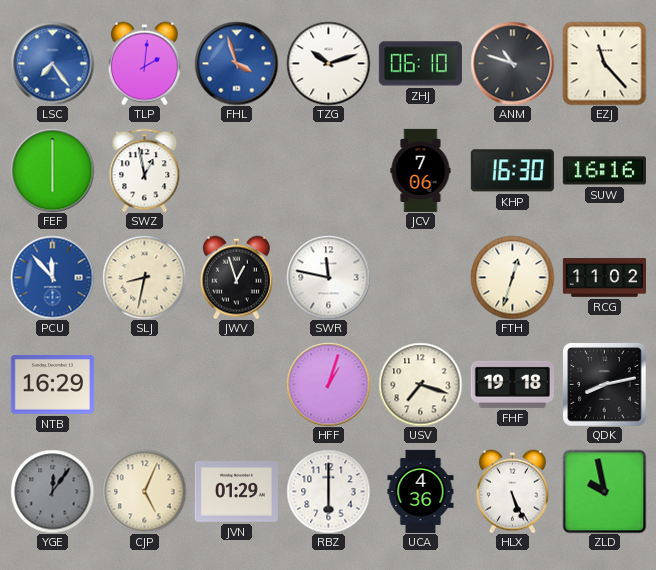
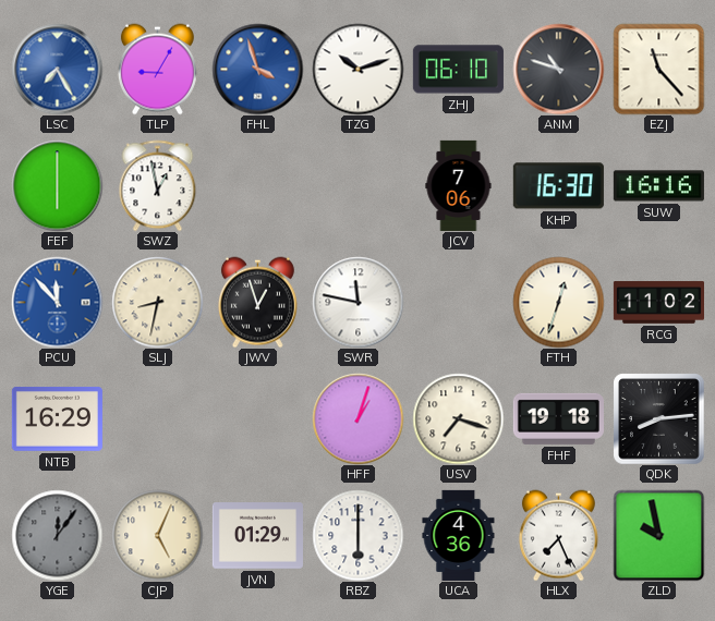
LSC: 7:24 -> 7:25
TLP: 2:01 -> 9:05
QDK: 8:13 -> 8:14
HLX: 5:26 -> 7:26
